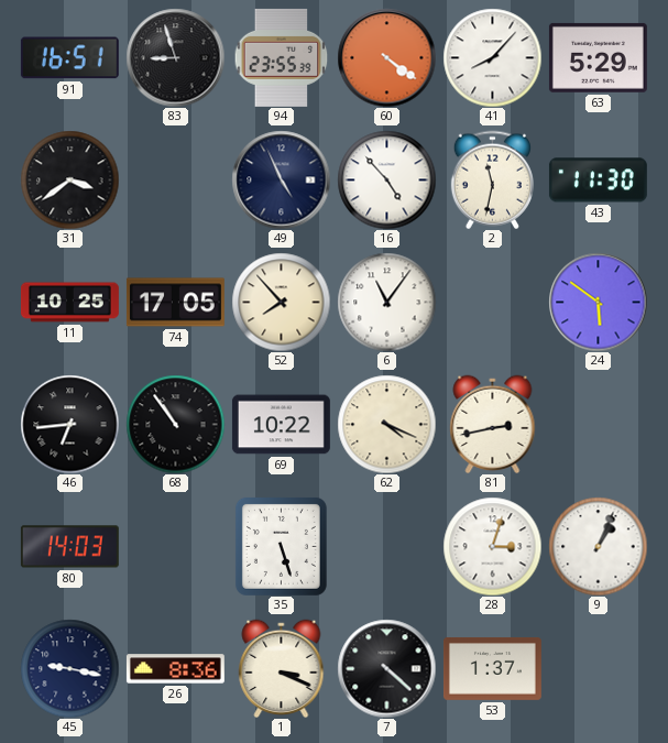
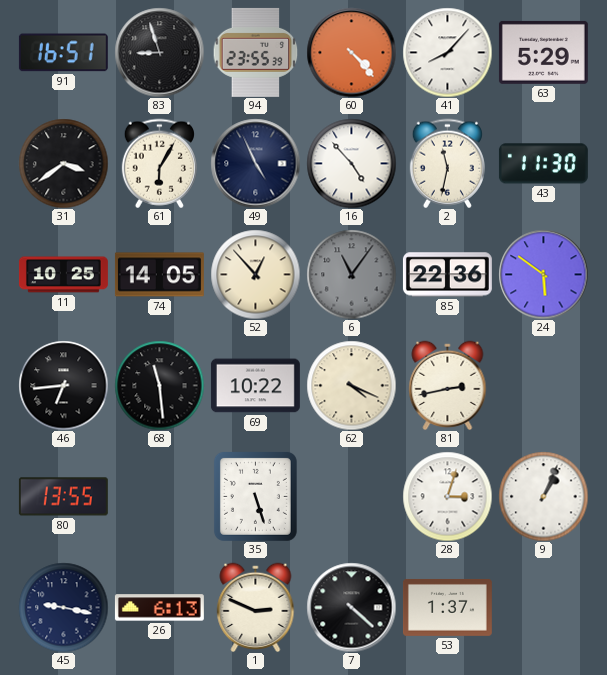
60: 4:21 -> 4:23
61: none -> 6:05
74: 17:05 -> 14:05
52: 7:53 -> 12:53
6 dial: white -> grey
85: none -> 22:36
68: 10:54 -> 11:29
80: 14:03 -> 13:55
26: 8:36 -> 6:13
1: 3:19 -> 2:49
